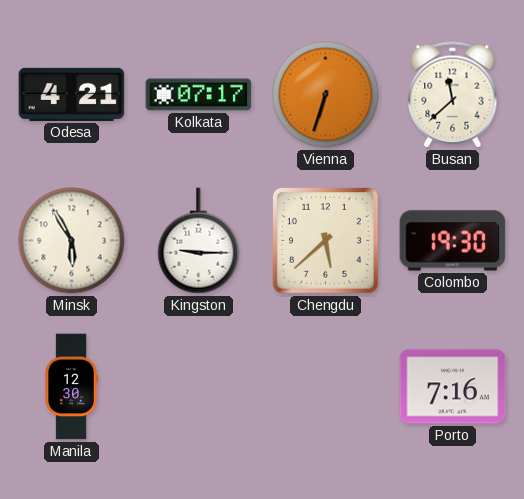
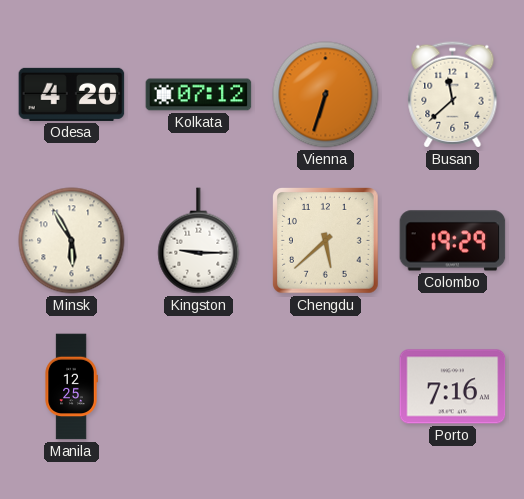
Odesa: 4:21 -> 4:20
Kolkata: 07:17 -> 07:12
Colombo: 19:30 -> 19:29
Manila: 12:30 -> 12:25
